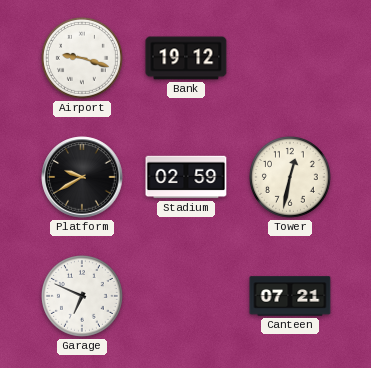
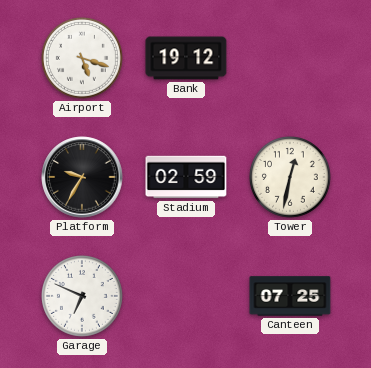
Airport: 9:18 -> 5:18
Platform: 9:40 -> 9:35
Canteen: 07:21 -> 07:25
